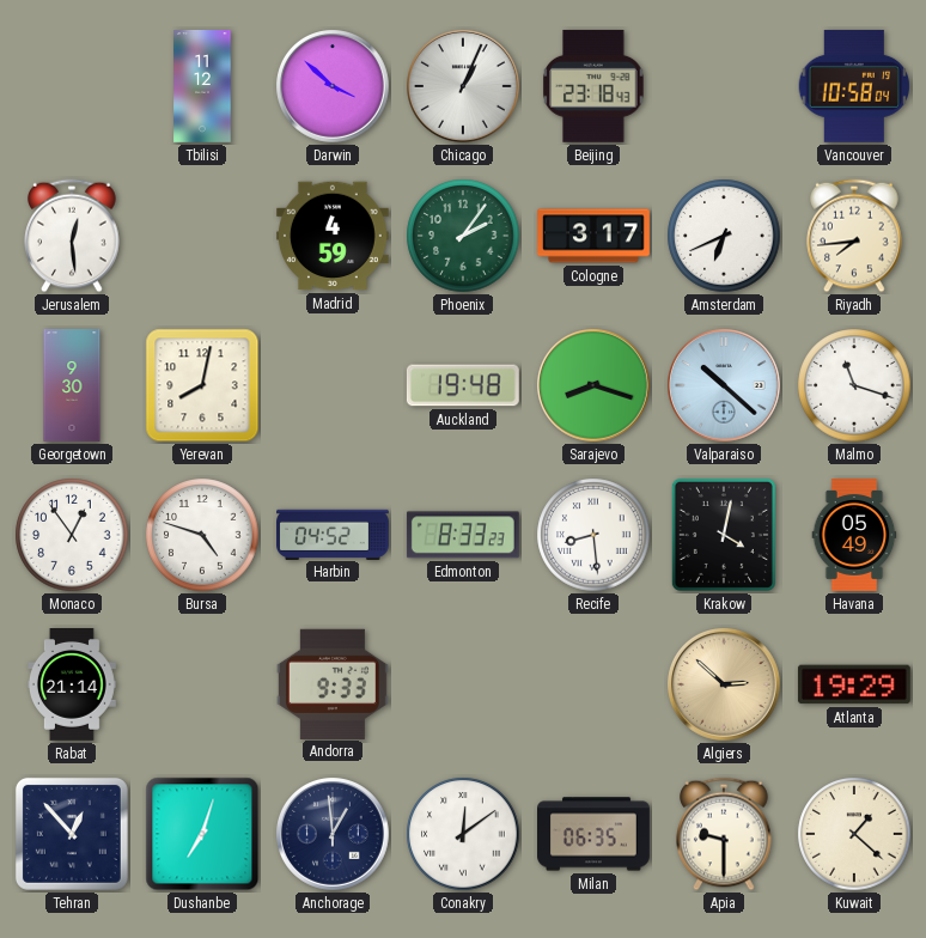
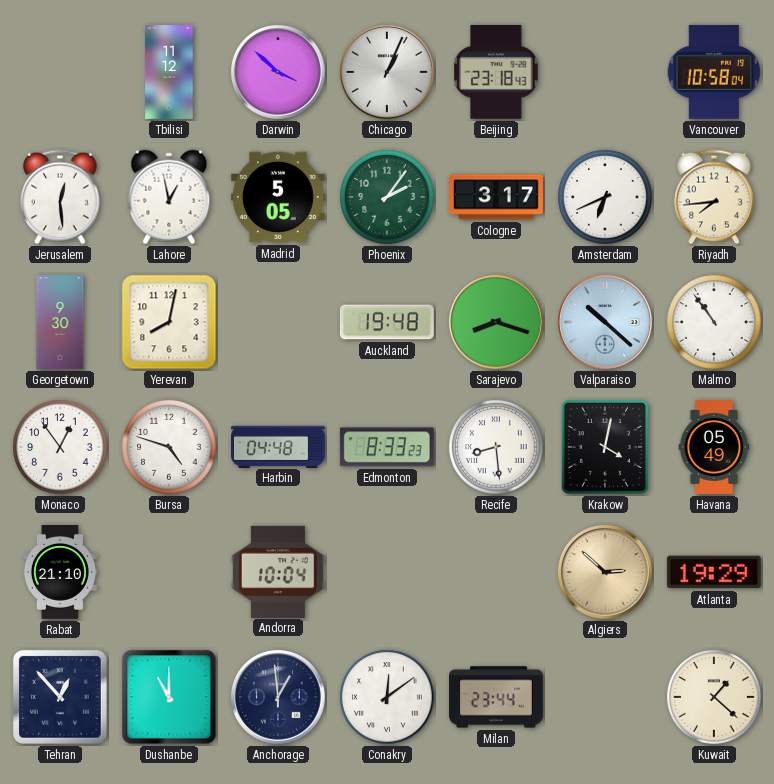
Lahore: none -> 12:58
Madrid: 4:59 -> 5:05
Malmo: 11:18 -> 10:54
Harbin: 04:52 -> 04:48
Rabat: 21:14 -> 21:10
Andorra: 9:33 -> 10:04
Dushanbe: 7:03 -> 11:00
Milan: 06:35 -> 23:44
Apia: 9:30 -> none
